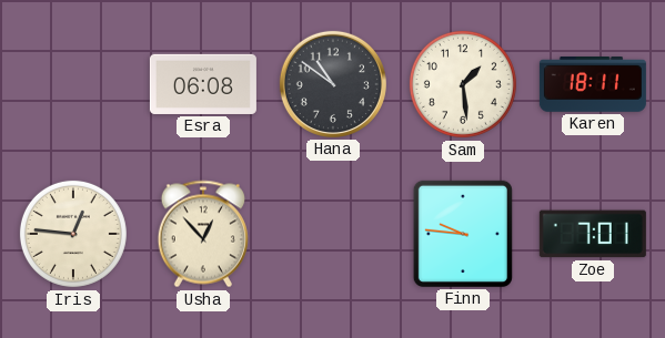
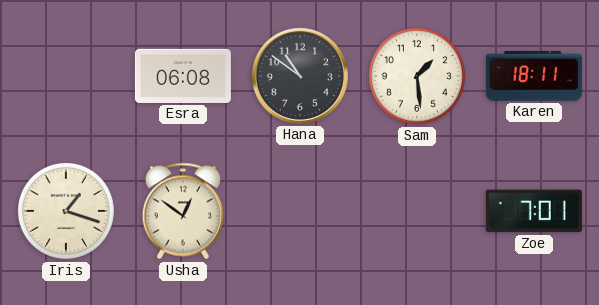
Iris: 12:46 -> 1:18
Usha: 12:53 -> 12:51
Finn: 9:46 -> none
